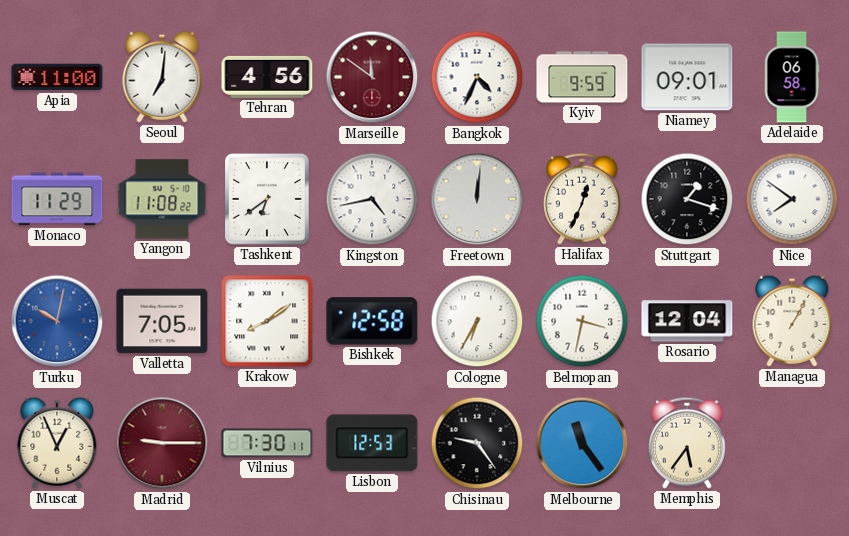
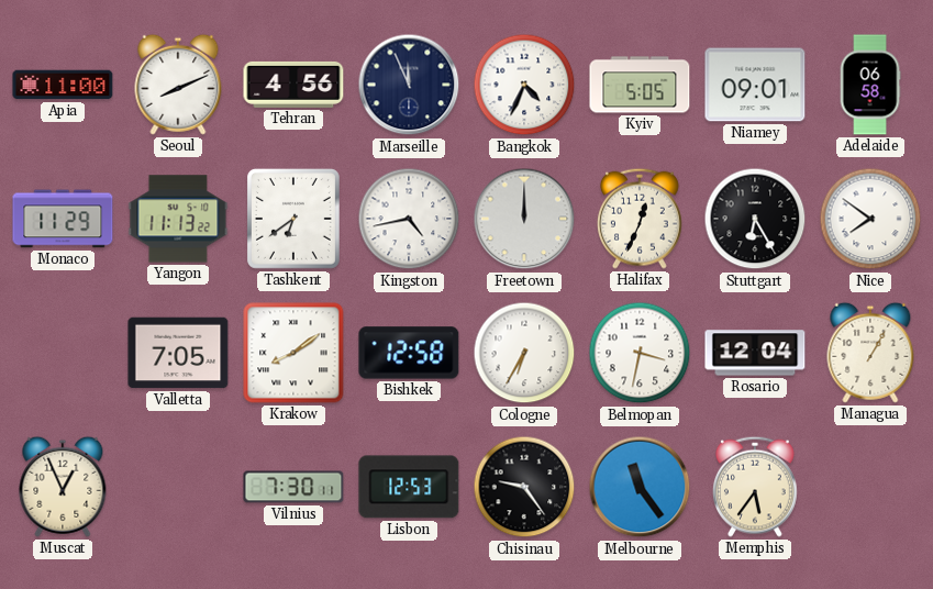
Seoul: 7:01 -> 8:11
Marseille: 11:51 -> 11:56
Marseille dial: burgundy -> navy
Kyiv: 9:59 -> 5:05
Yangon: 11:08 -> 11:13
Freetown: 12:01 -> 12:00
Stuttgart: 1:18 -> 6:25
Turku: 10:02 -> none
Madrid: 9:15 -> none
